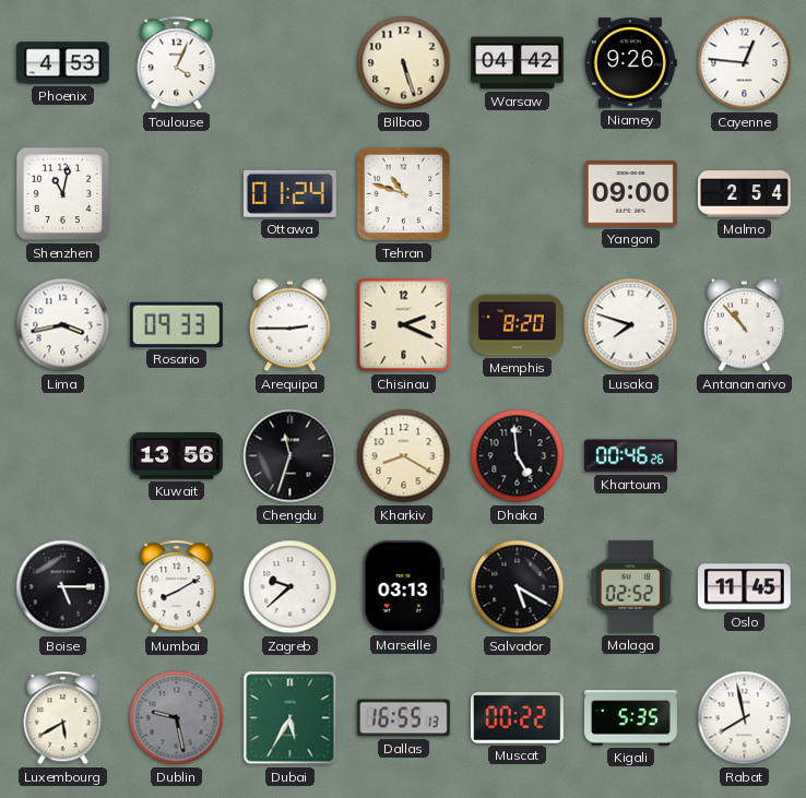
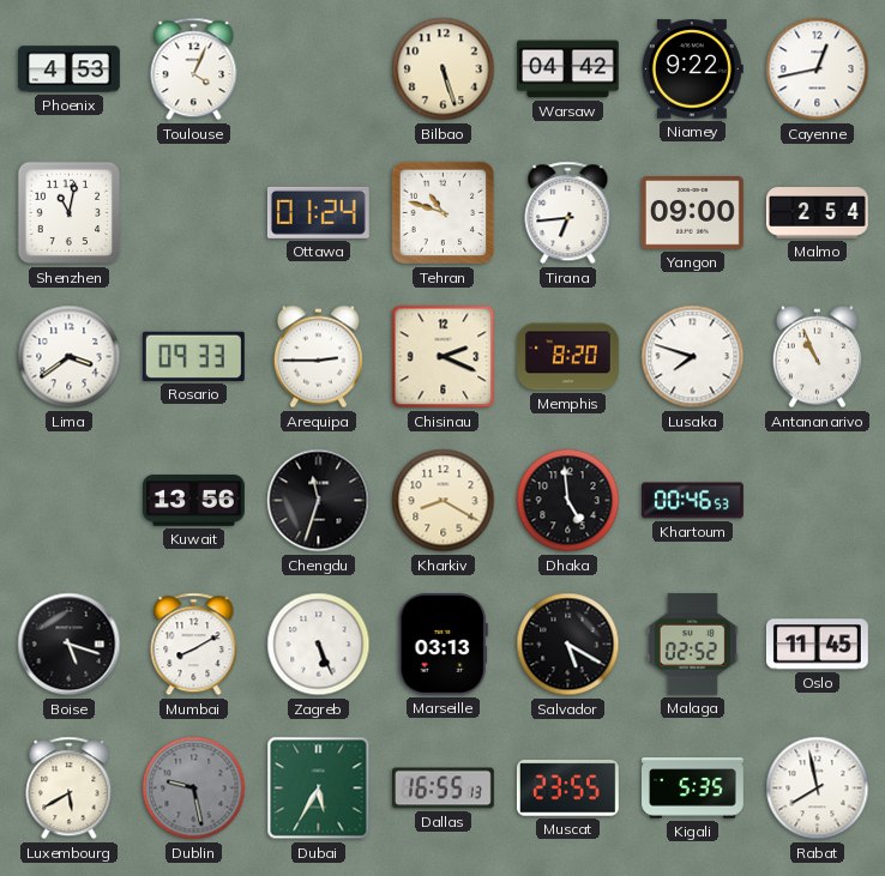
Niamey: 9:26 -> 9:22
Cayenne: 12:46 -> 12:43
Tirana: none -> 6:44
Lima: 3:43 -> 3:39
Antananarivo: 10:53 -> 10:56
Khartoum: 00:46:26 -> 00:46:53
Boise: 5:15 -> 5:18
Zagreb: 9:38 -> 5:26
Muscat: 00:22 -> 23:55
